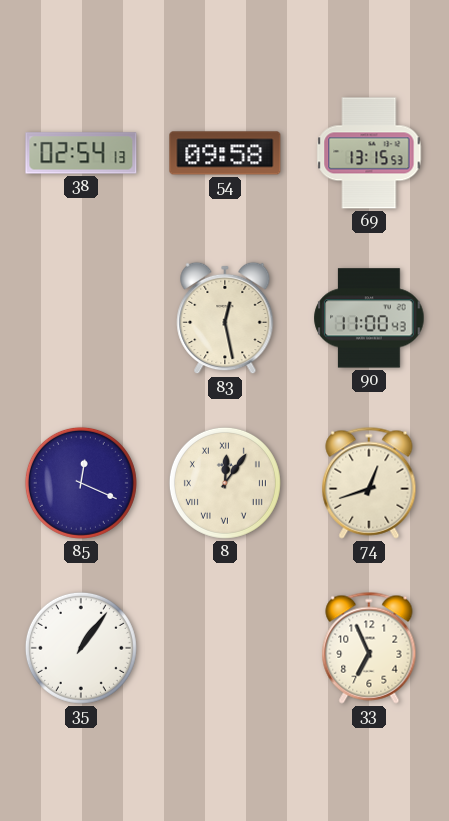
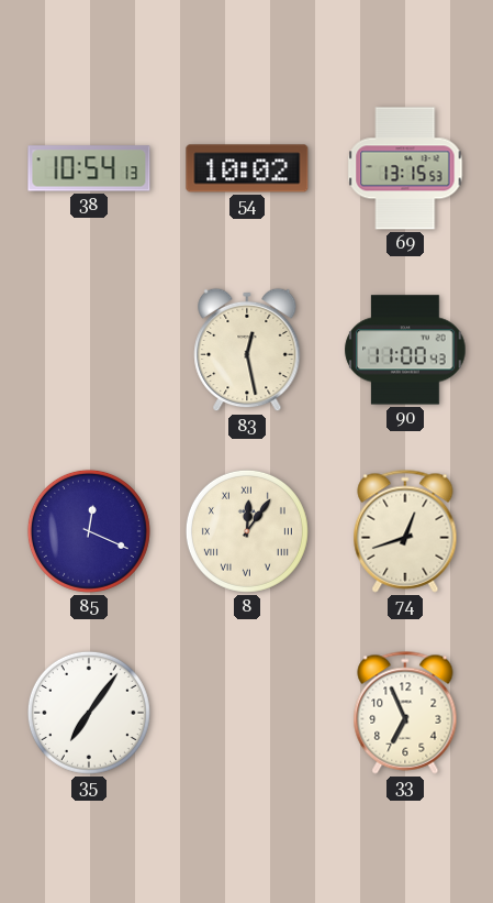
38: 02:54 -> 10:54
54: 09:58 -> 10:02
35: 1:06 -> 7:06
